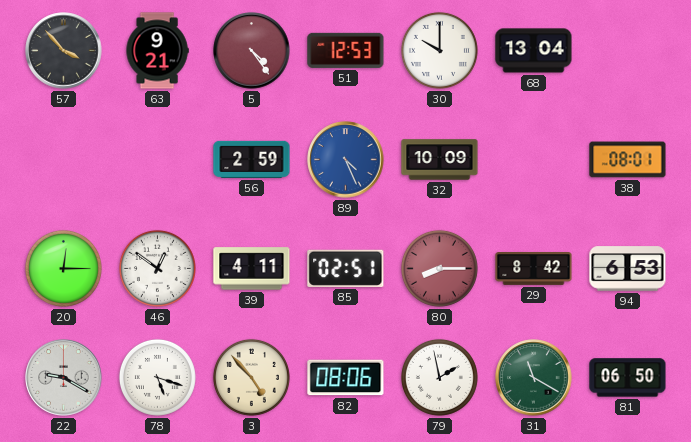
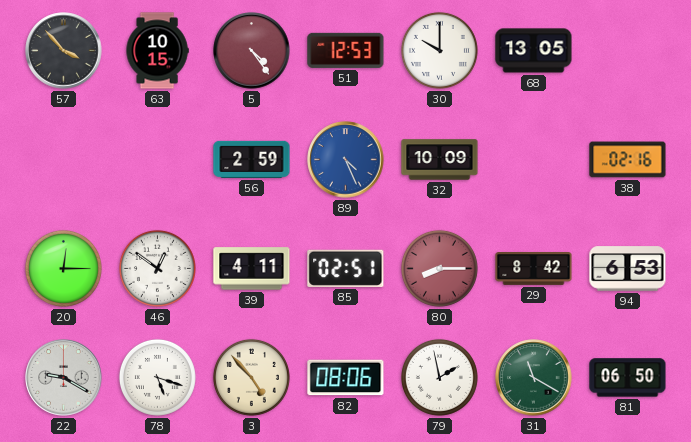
63: 9:21 -> 10:15
68: 13:04 -> 13:05
38: 08:01 -> 02:16
